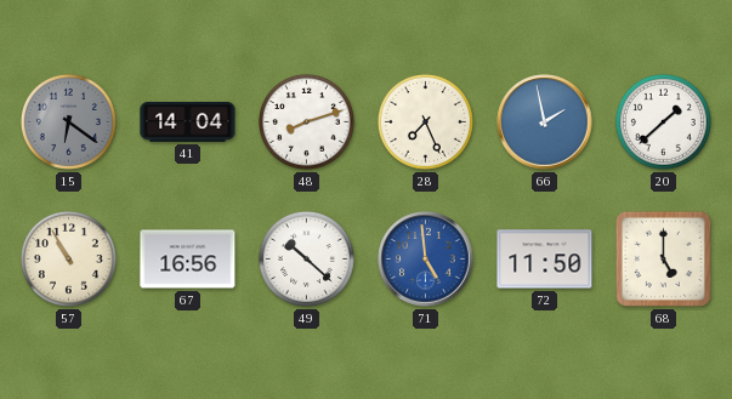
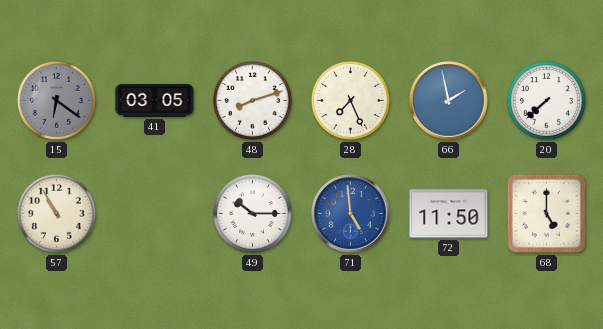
41: 14:04 -> 03:05
20: 1:38 -> 7:38
67: 16:56 -> none
49: 10:22 -> 10:15
